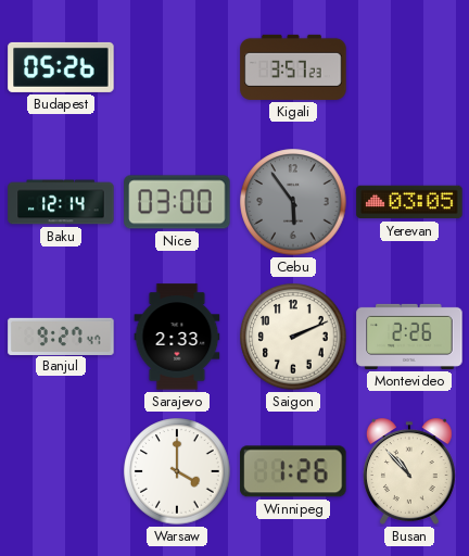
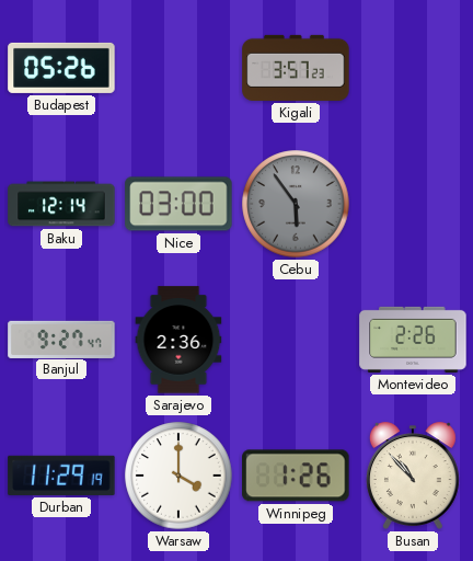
Yerevan: 03:05 -> none
Sarajevo: 2:33 -> 2:36
Saigon: 2:11 -> none
Durban: none -> 11:29
